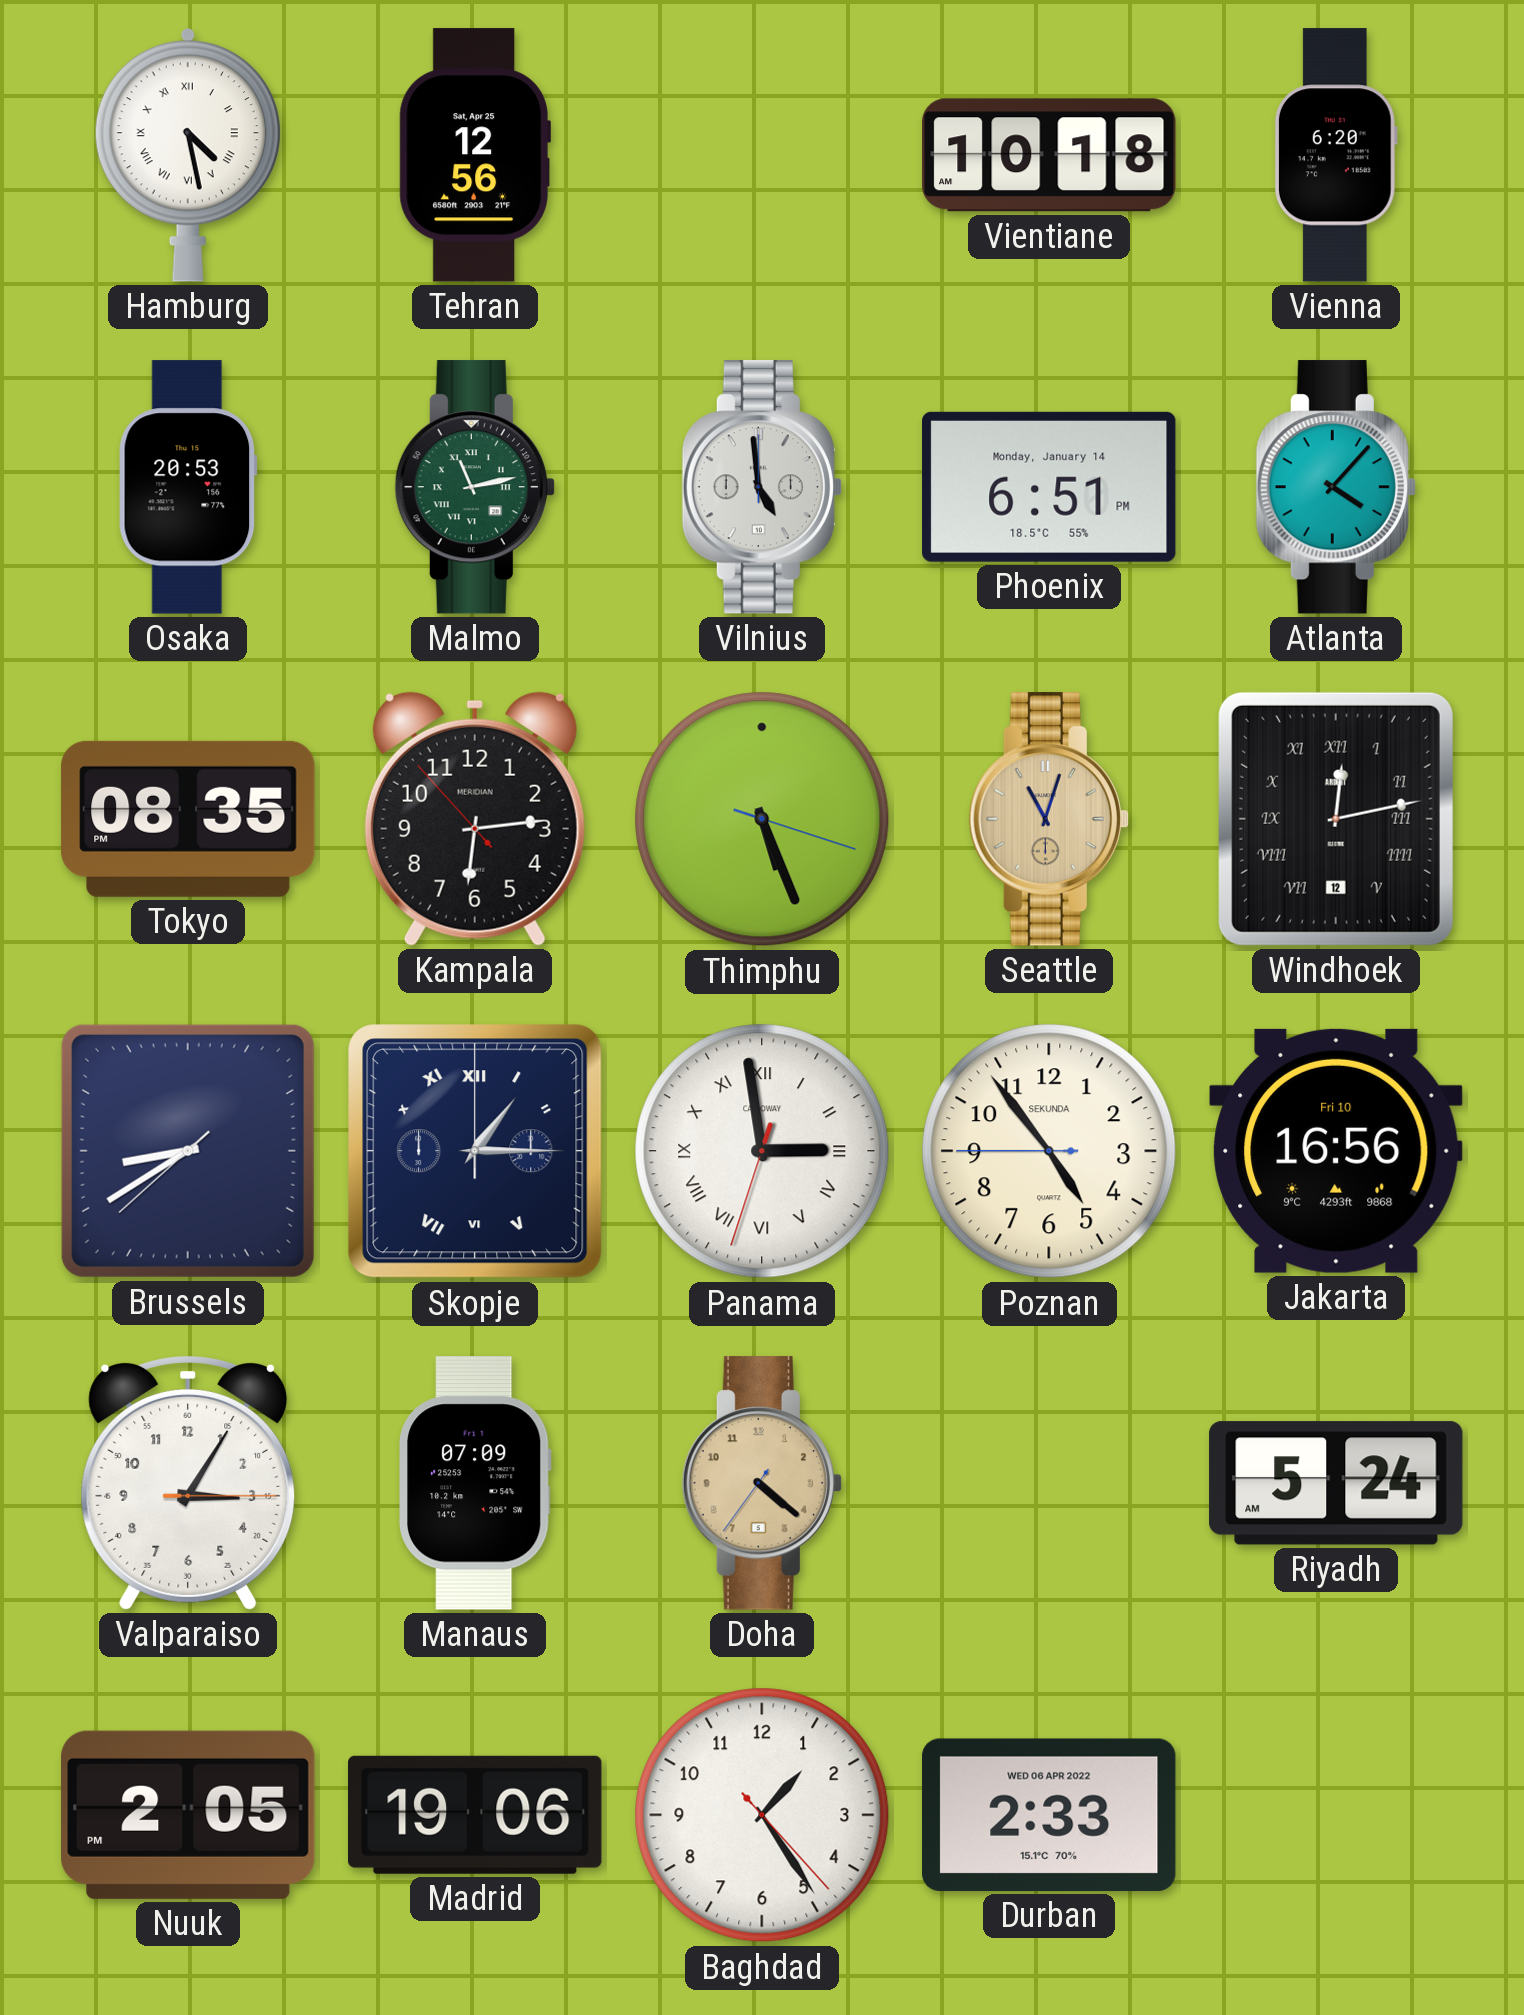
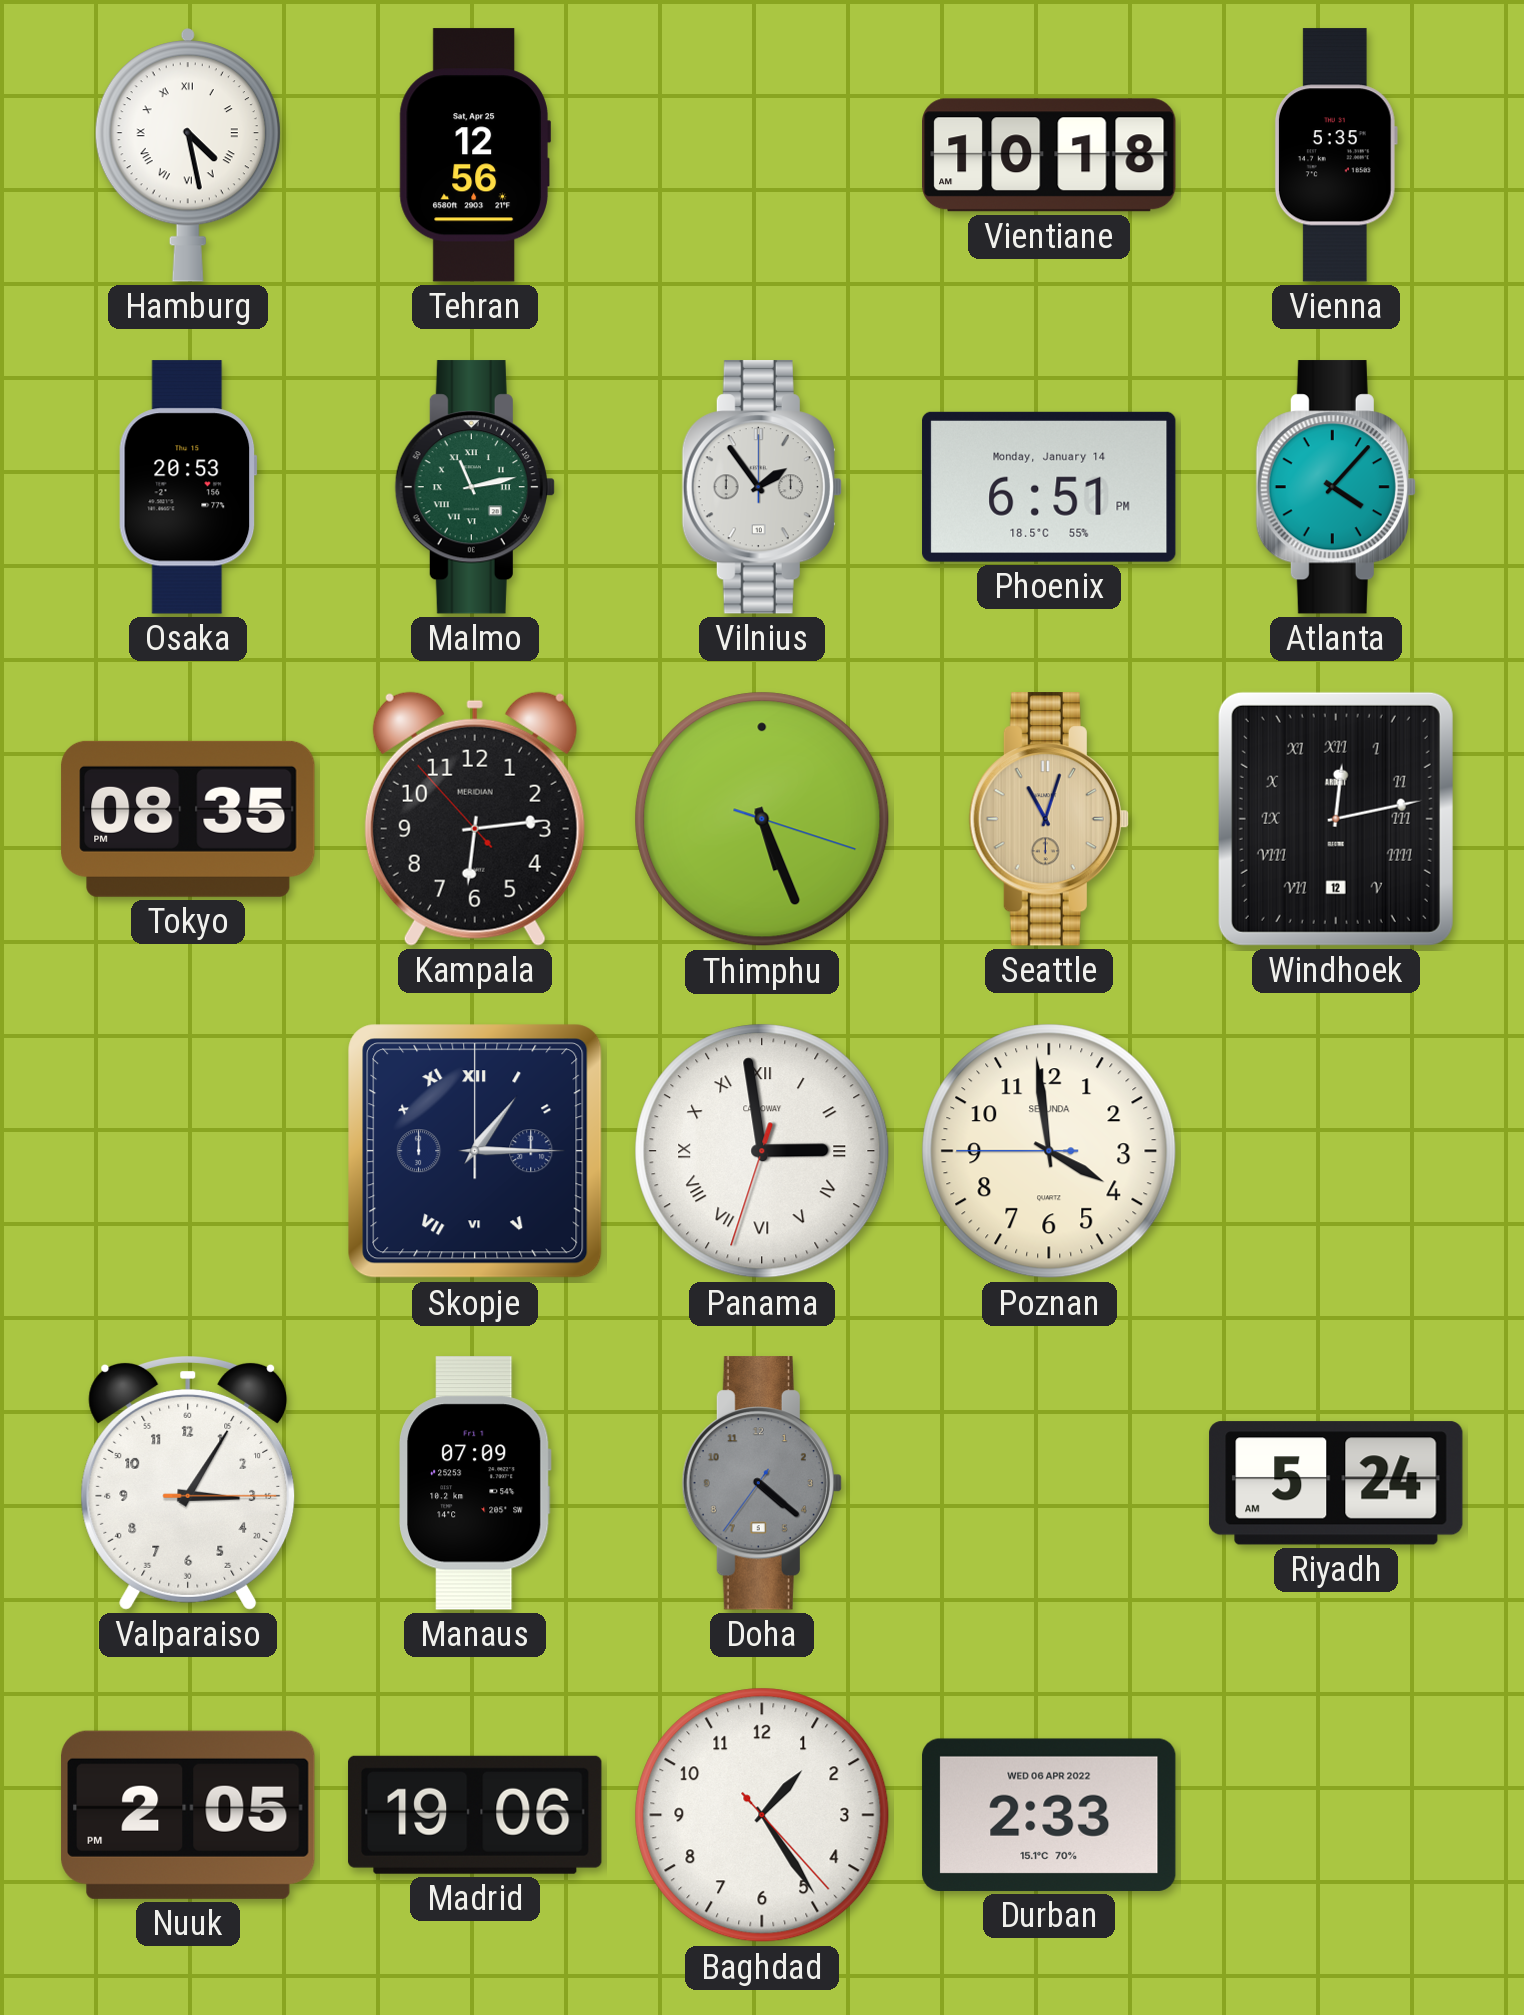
Vienna: 6:20 -> 5:35
Vilnius: 4:59 -> 1:54
Brussels: 8:39 -> none
Poznan: 4:53 -> 3:58
Jakarta: 16:56 -> none
Doha dial: champagne -> grey
